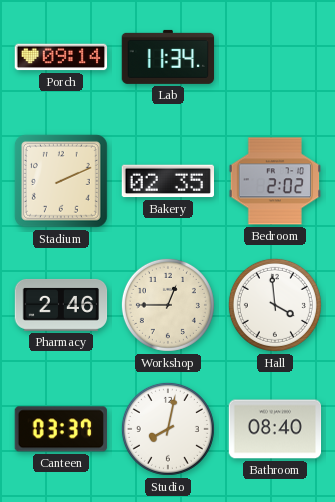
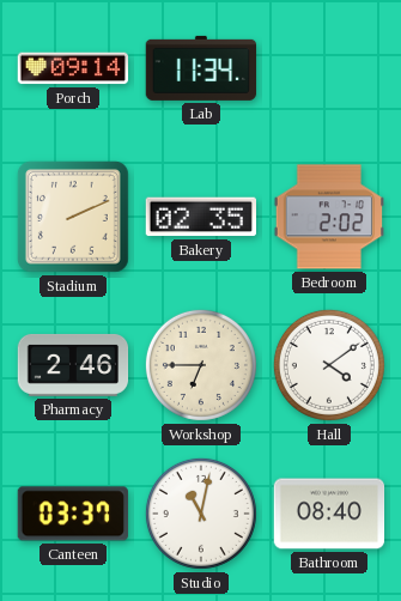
Workshop: 12:45 -> 6:45
Hall: 3:59 -> 4:09
Studio: 8:02 -> 11:02
